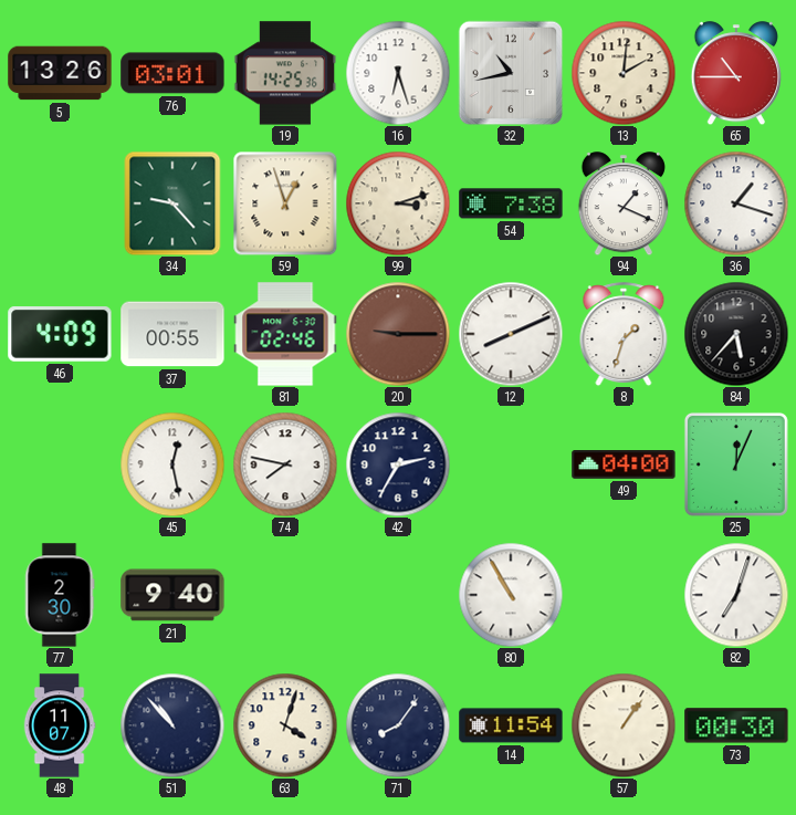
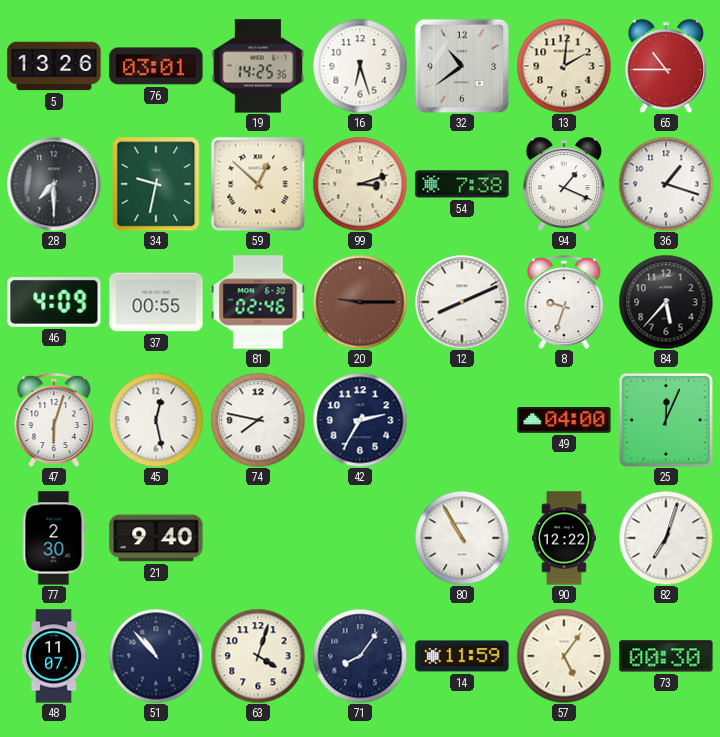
32: 10:43 -> 10:39
28: none -> 7:30
34: 9:23 -> 9:32
59: 12:57 -> 12:52
8: 1:33 -> 9:33
47: none -> 6:03
90: none -> 12:22
14: 11:54 -> 11:59
57: 1:06 -> 5:06
